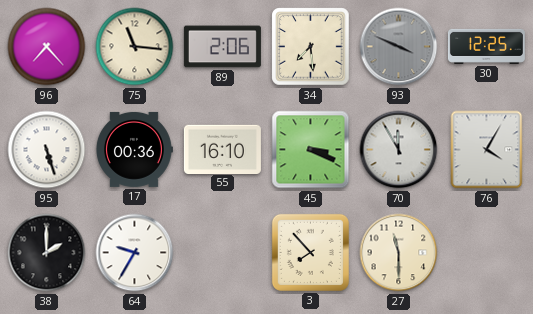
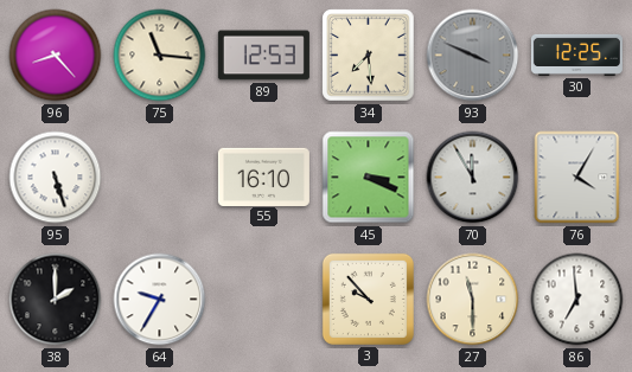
96: 7:23 -> 8:23
89: 2:06 -> 12:53
17: 00:36 -> none
3: 7:53 -> 9:53
86: none -> 6:59
